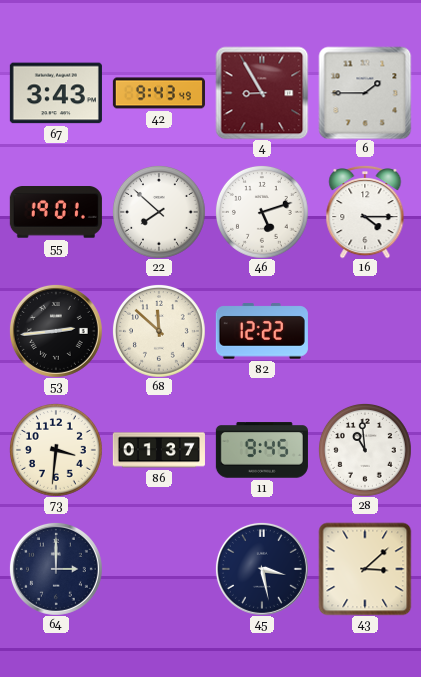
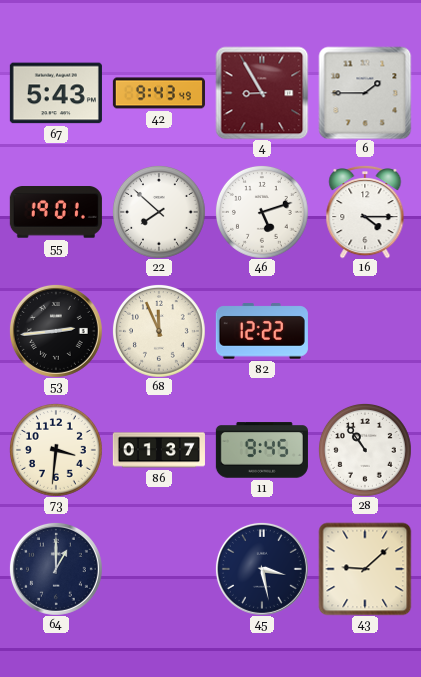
67: 3:43 -> 5:43
68: 11:52 -> 11:56
28: 10:59 -> 10:54
64: 3:00 -> 1:00
43: 3:08 -> 9:08
